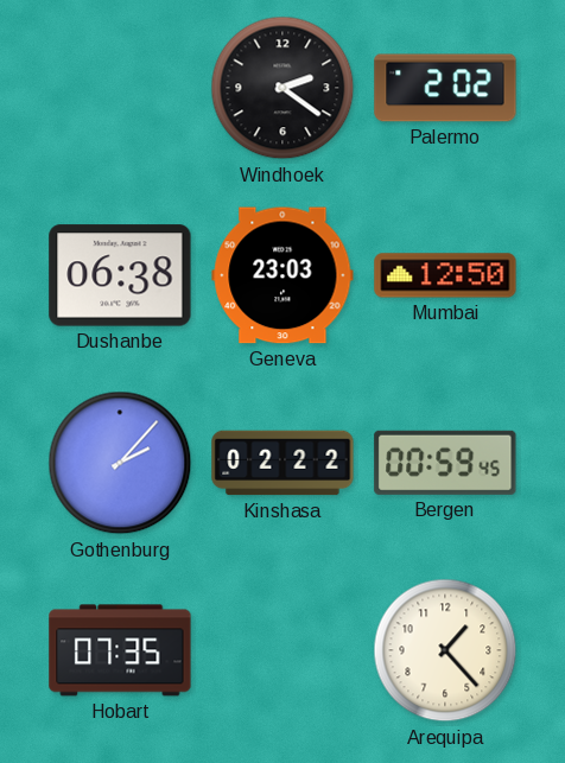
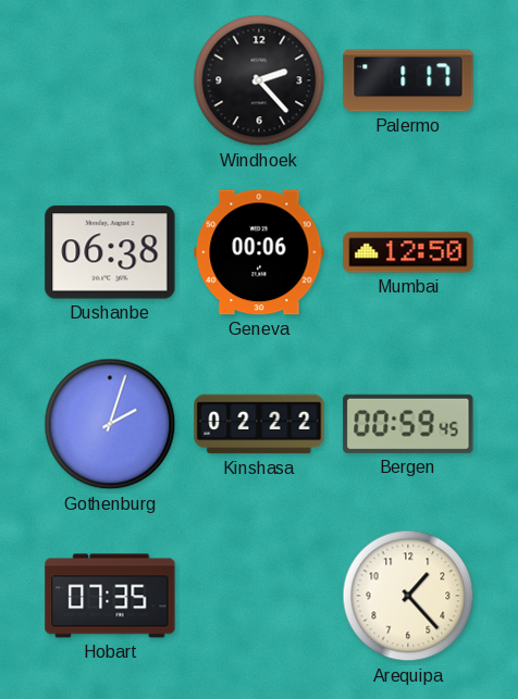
Windhoek: 2:21 -> 2:23
Palermo: 2:02 -> 1:17
Geneva: 23:03 -> 00:06
Gothenburg: 2:07 -> 2:03
